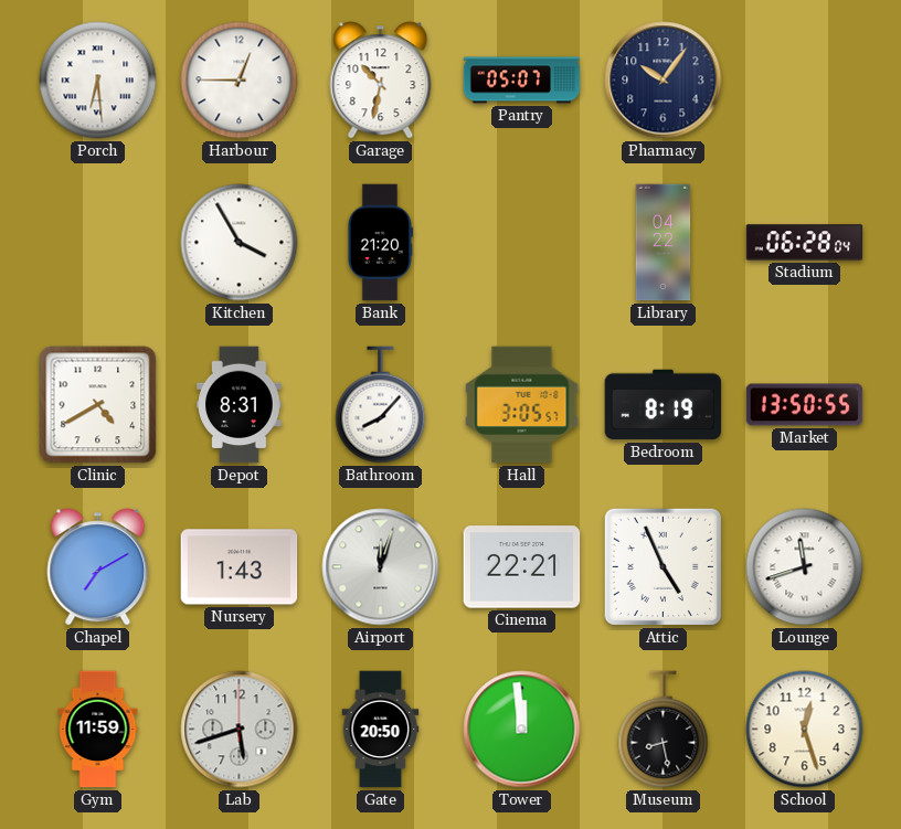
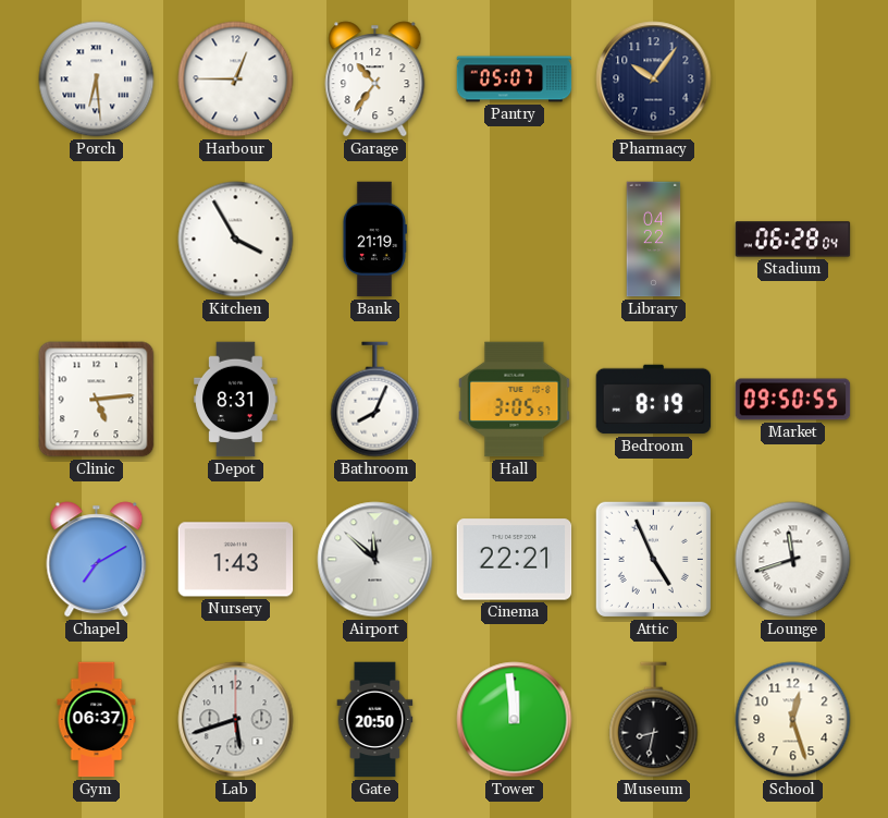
Garage: 10:32 -> 10:36
Bank: 21:20 -> 21:19
Clinic: 4:40 -> 5:14
Bathroom: 8:07 -> 8:04
Market: 13:50 -> 09:50
Airport: 12:03 -> 11:52
Gym: 11:59 -> 06:37
Museum: 8:28 -> 8:32
